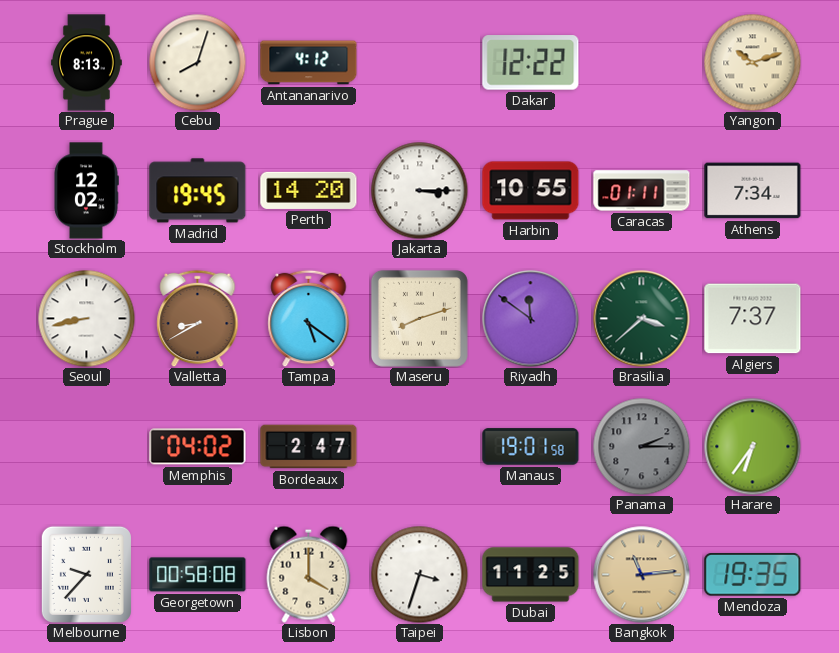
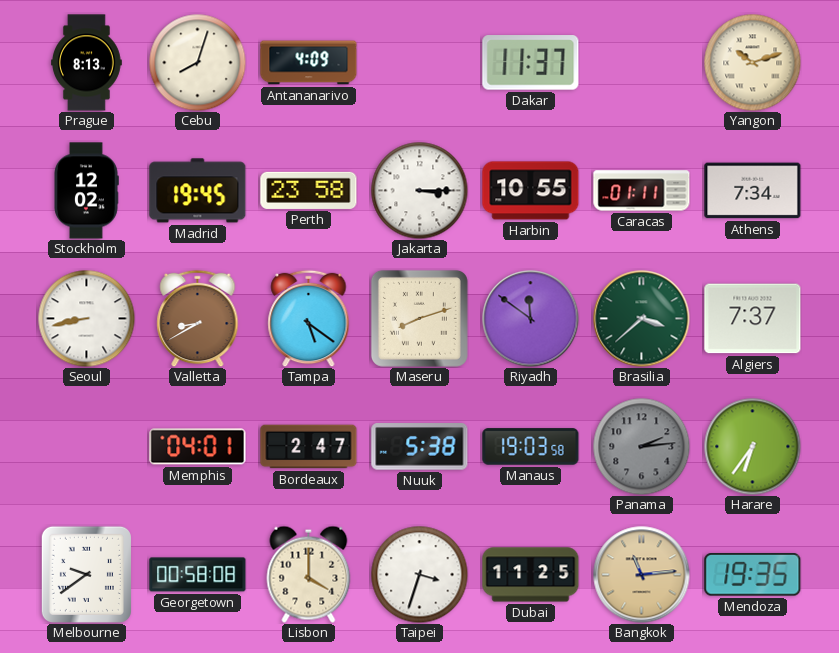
Antananarivo: 4:12 -> 4:09
Dakar: 12:22 -> 11:37
Perth: 14:20 -> 23:58
Memphis: 04:02 -> 04:01
Nuuk: none -> 5:38
Manaus: 19:01 -> 19:03
Panama: 2:15 -> 2:14
Melbourne: 9:37 -> 9:39
